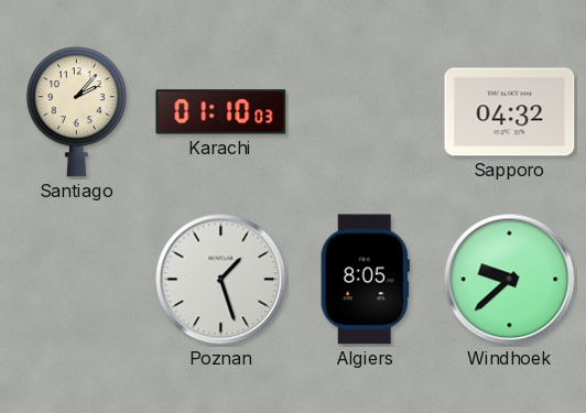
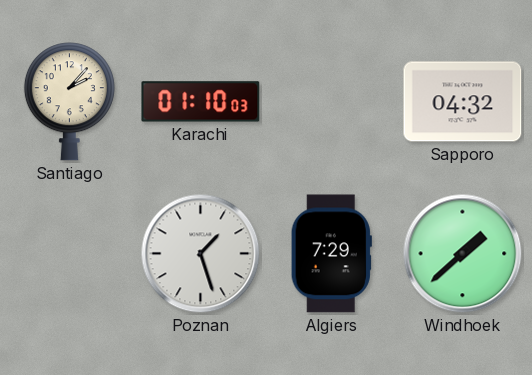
Algiers: 8:05 -> 7:29
Windhoek: 9:38 -> 1:38
